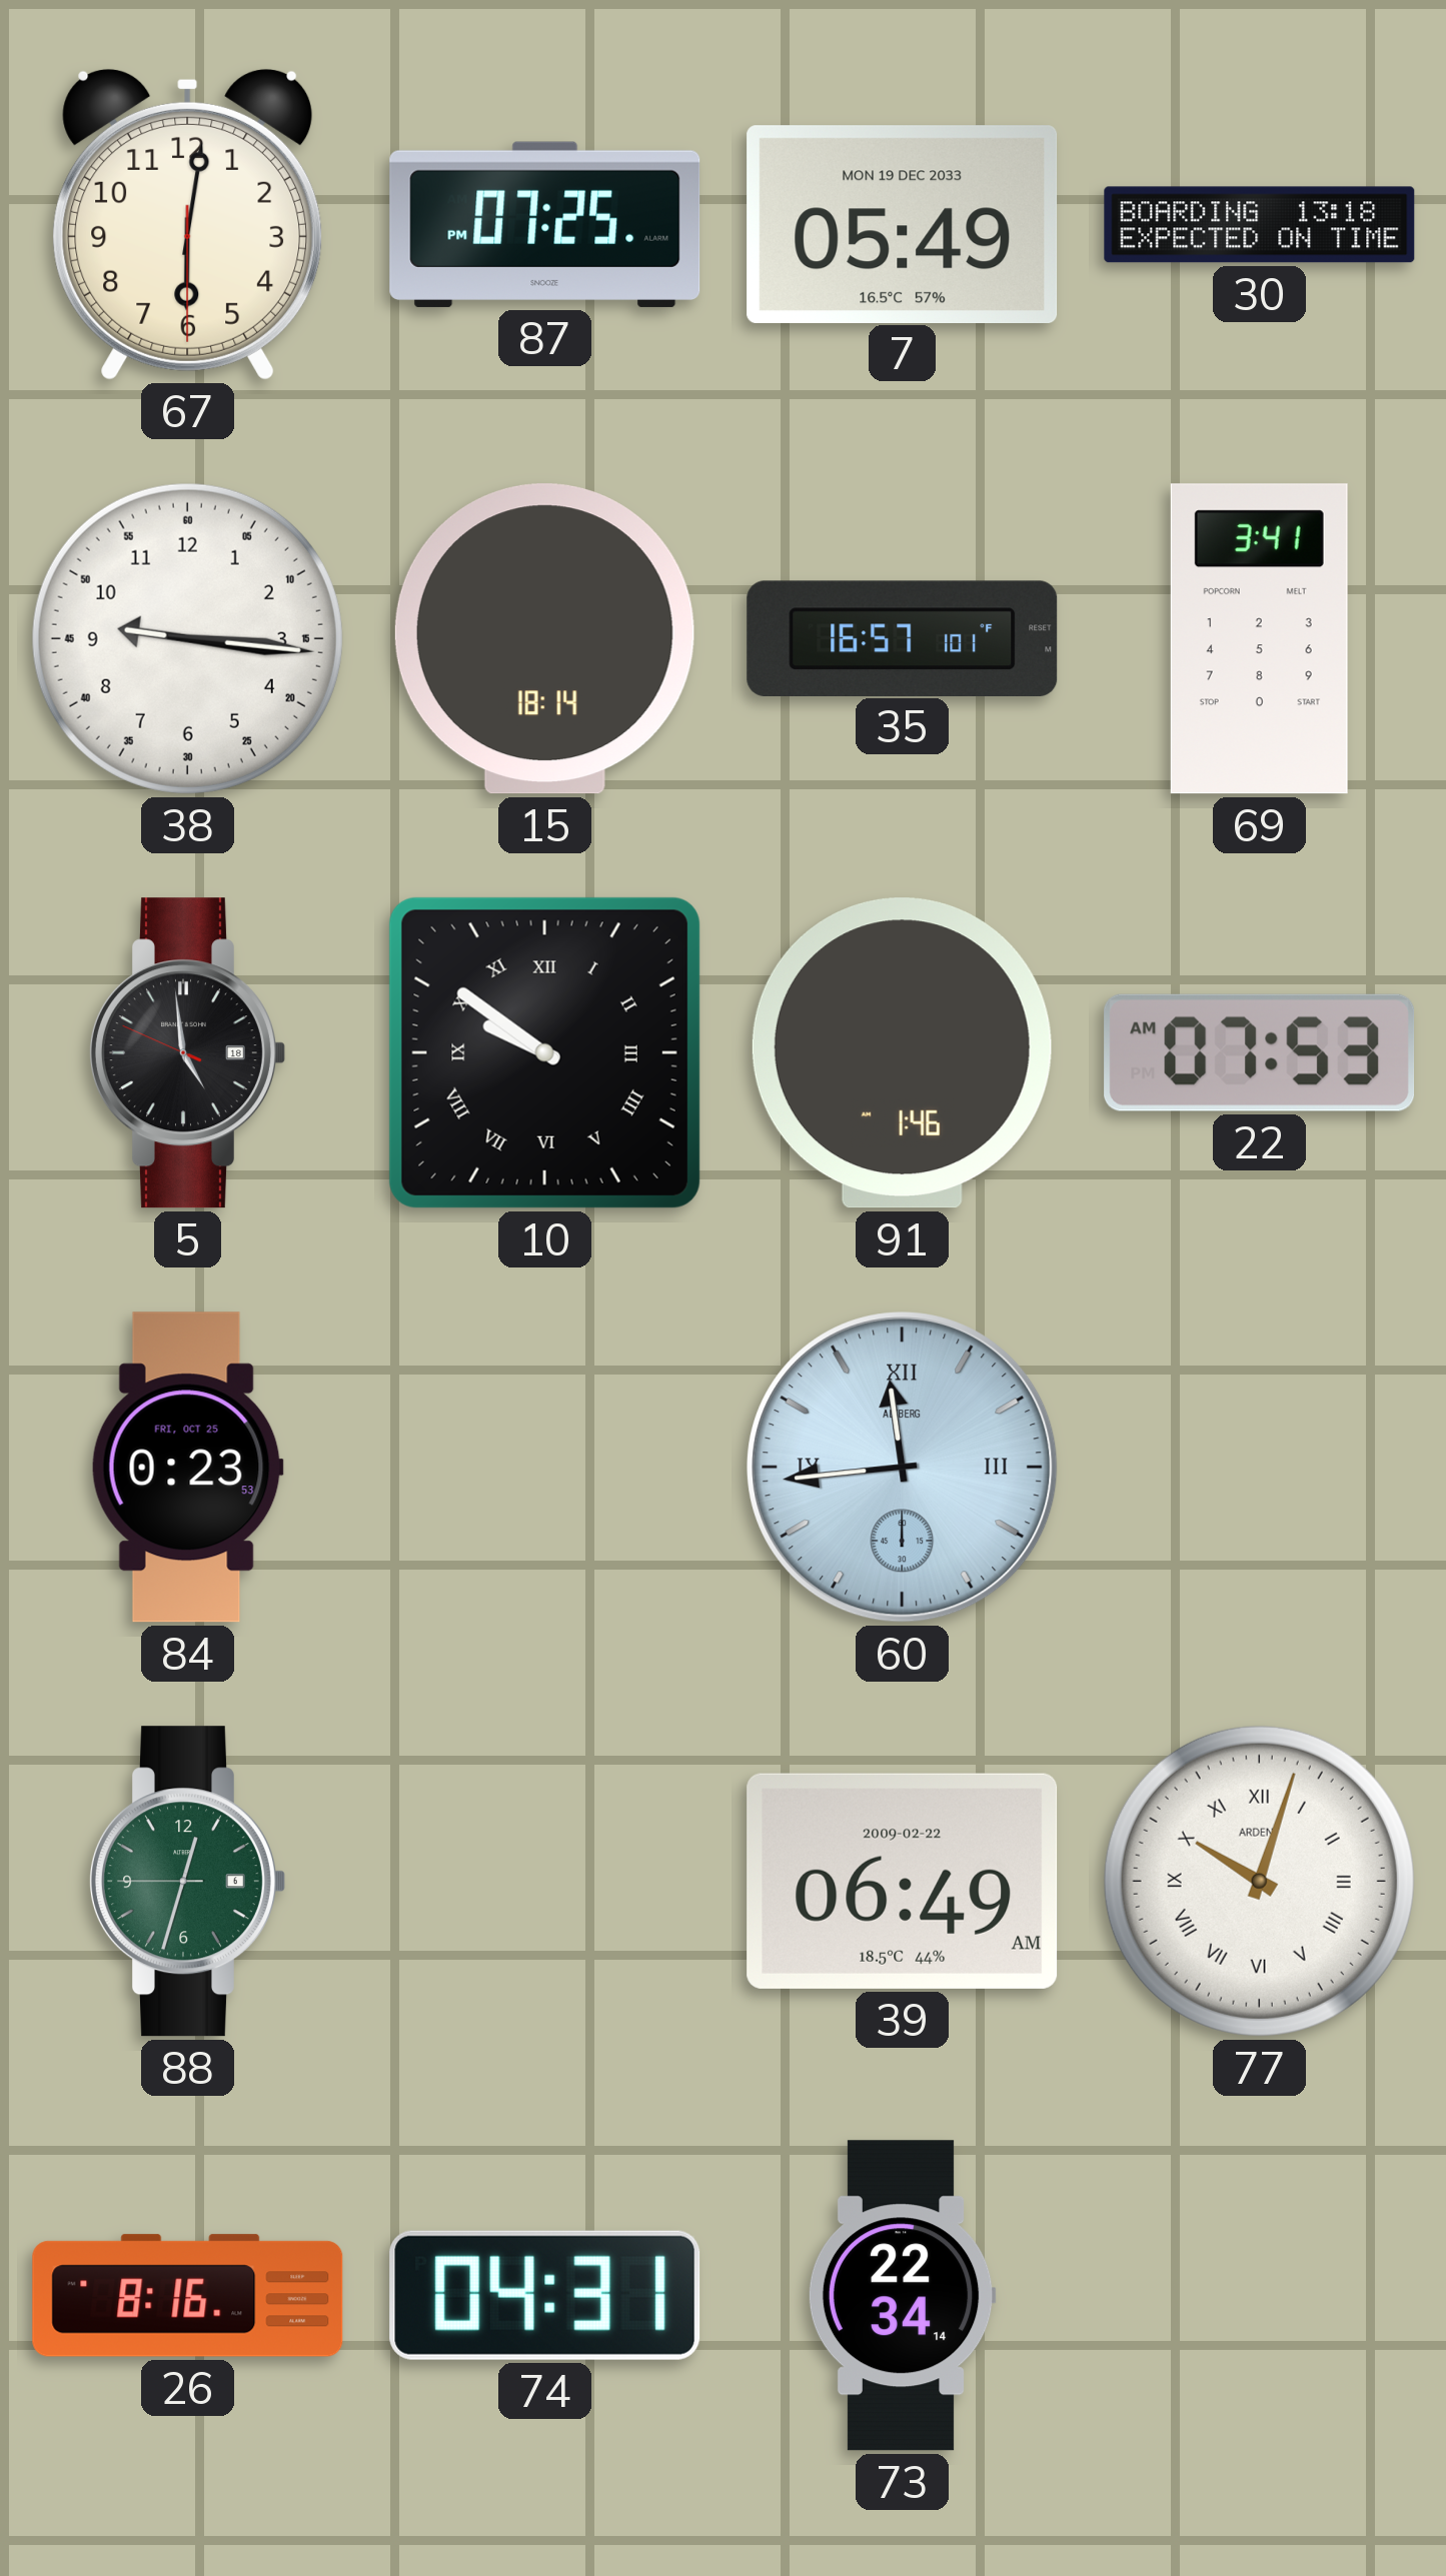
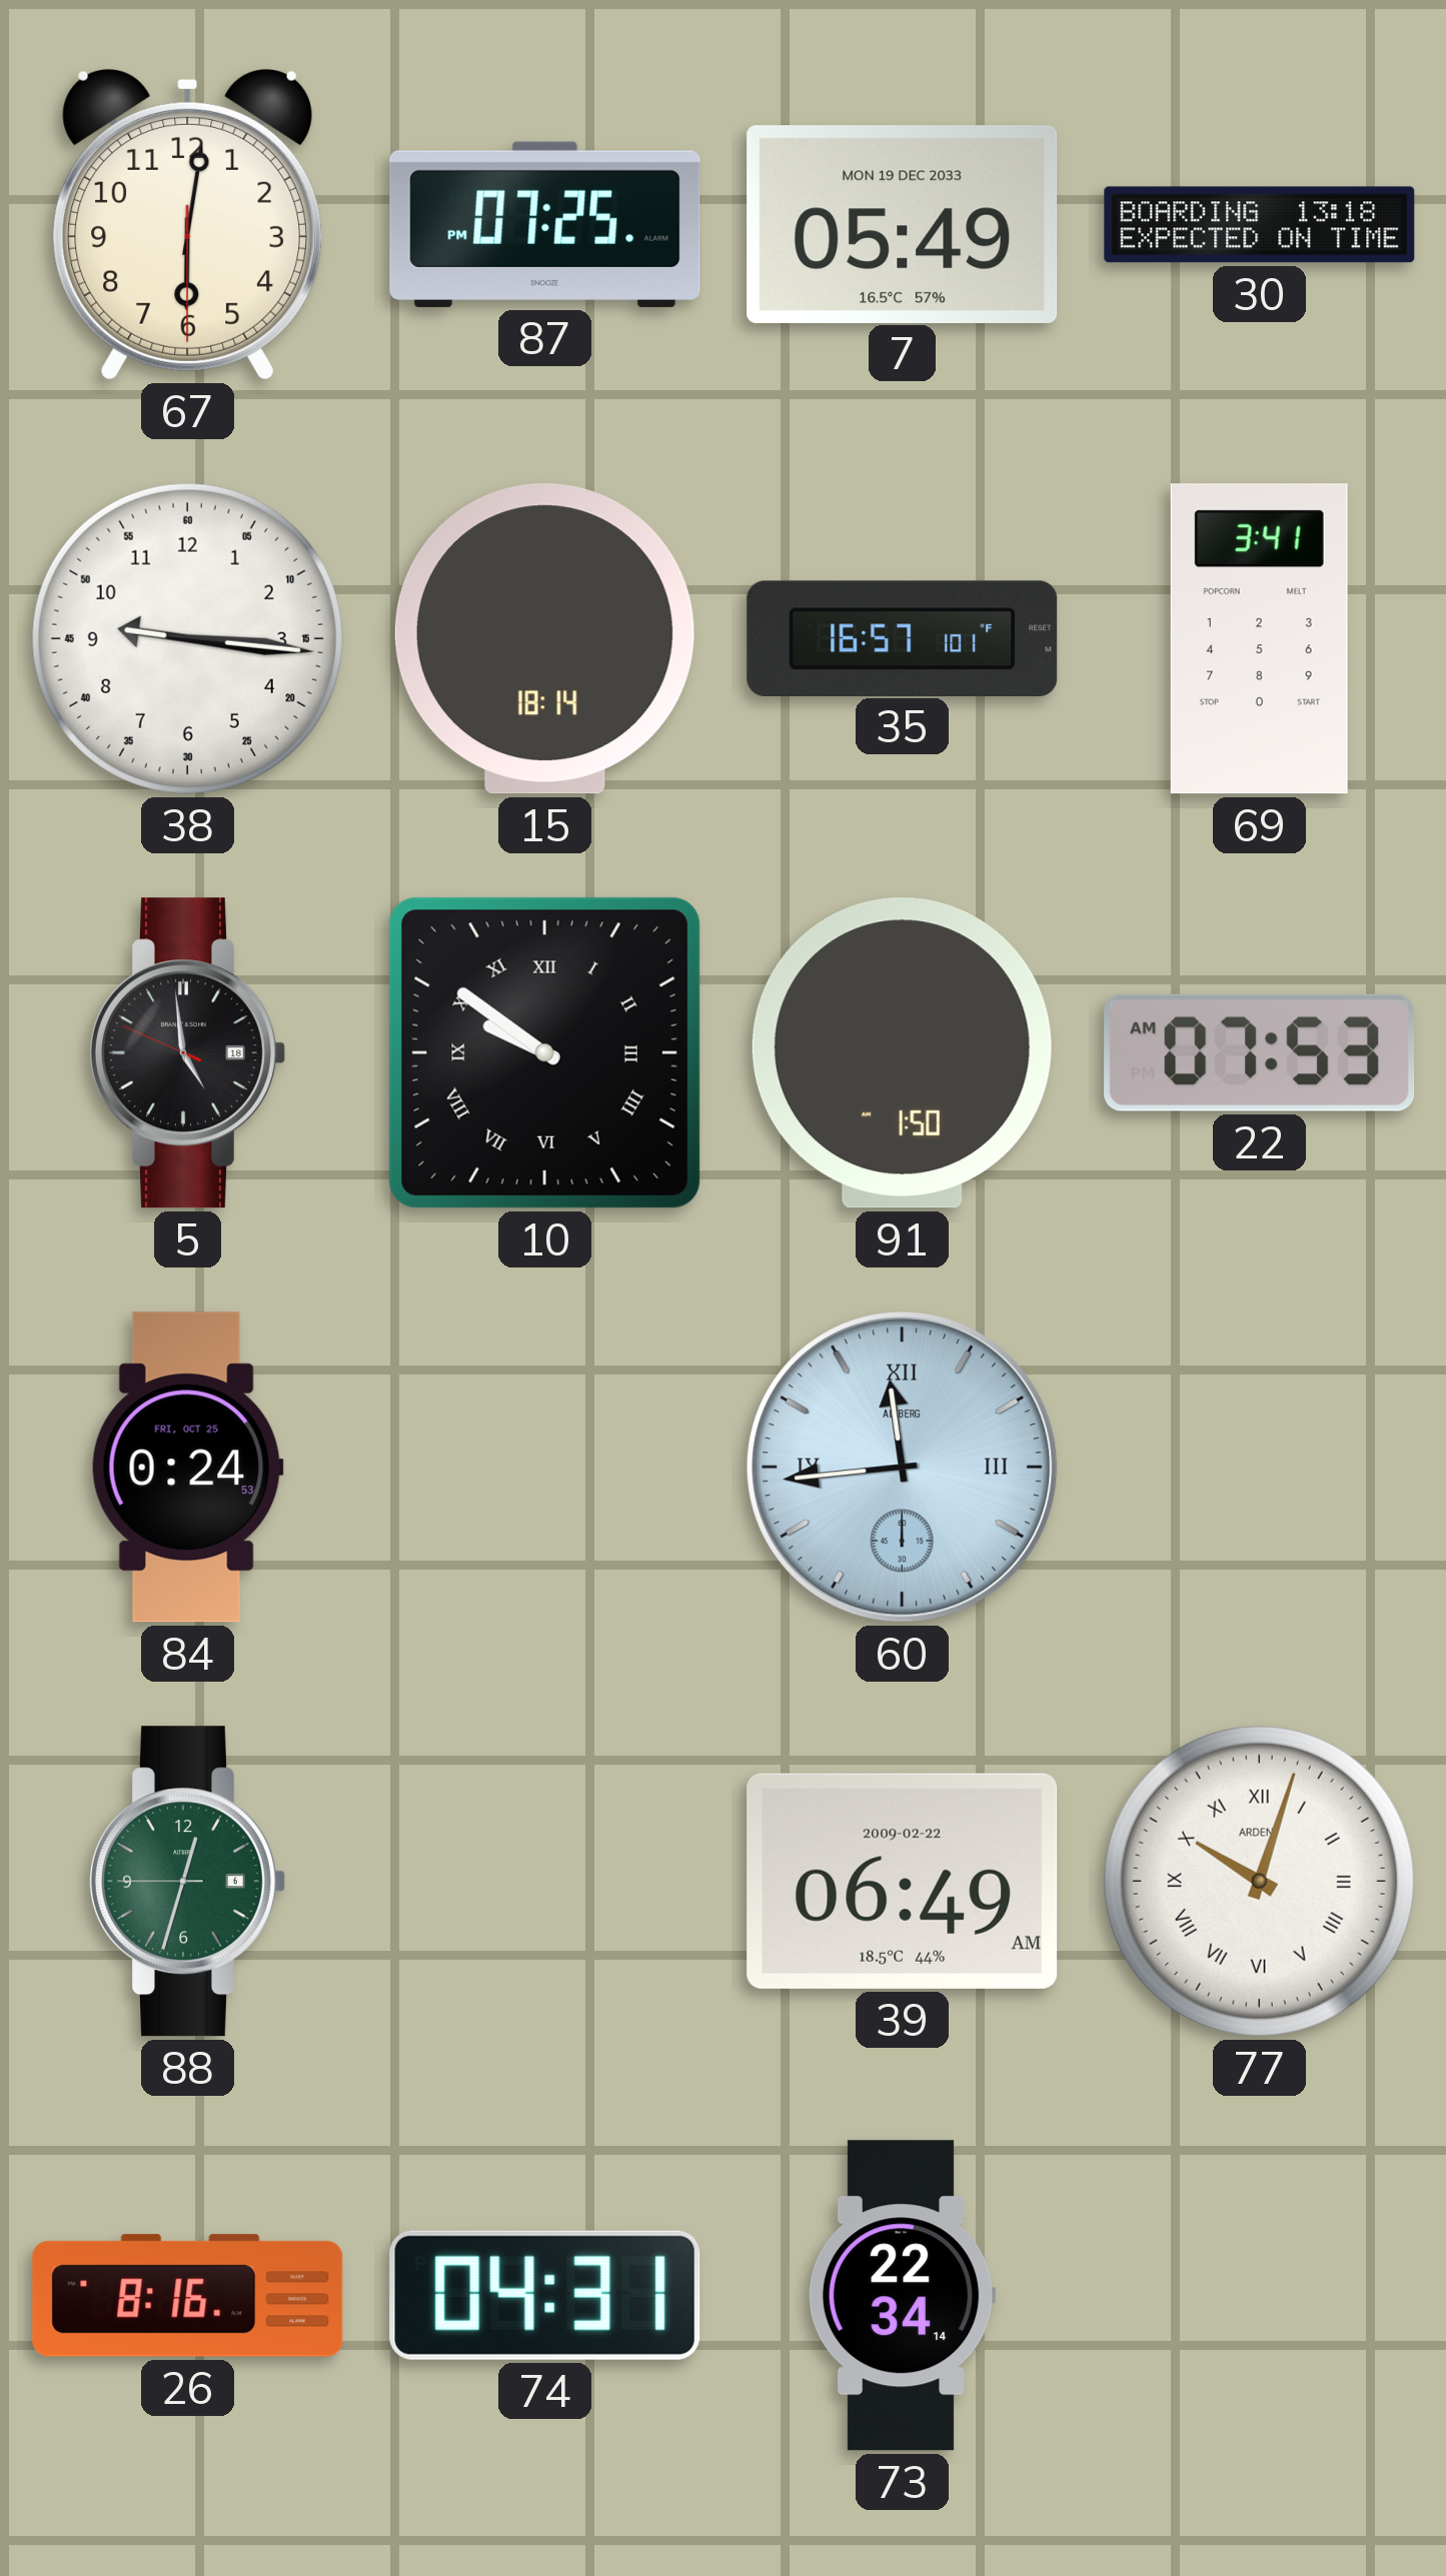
91: 1:46 -> 1:50
84: 0:23 -> 0:24
